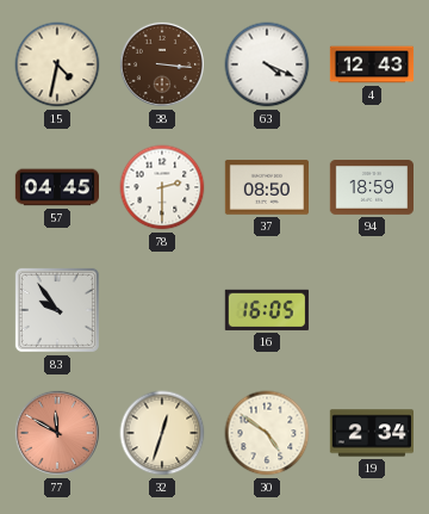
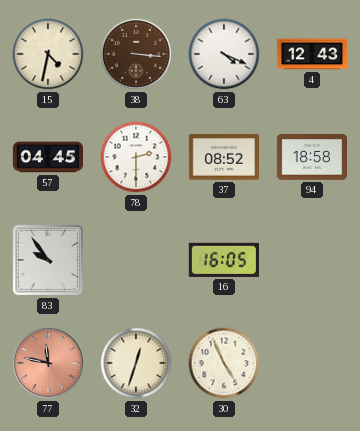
37: 08:50 -> 08:52
94: 18:59 -> 18:58
77: 11:50 -> 11:47
30: 4:51 -> 4:56
19: 2:34 -> none
